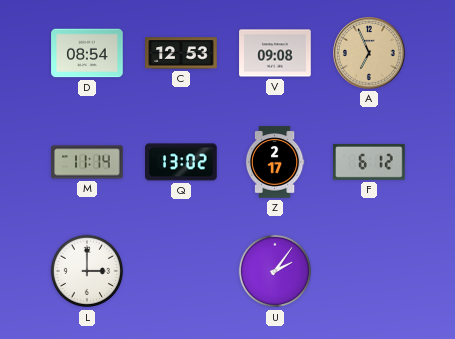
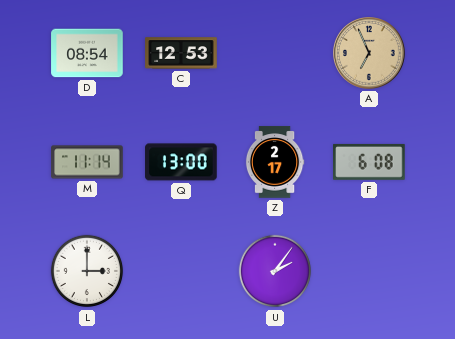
V: 09:08 -> none
Q: 13:02 -> 13:00
F: 6:12 -> 6:08
